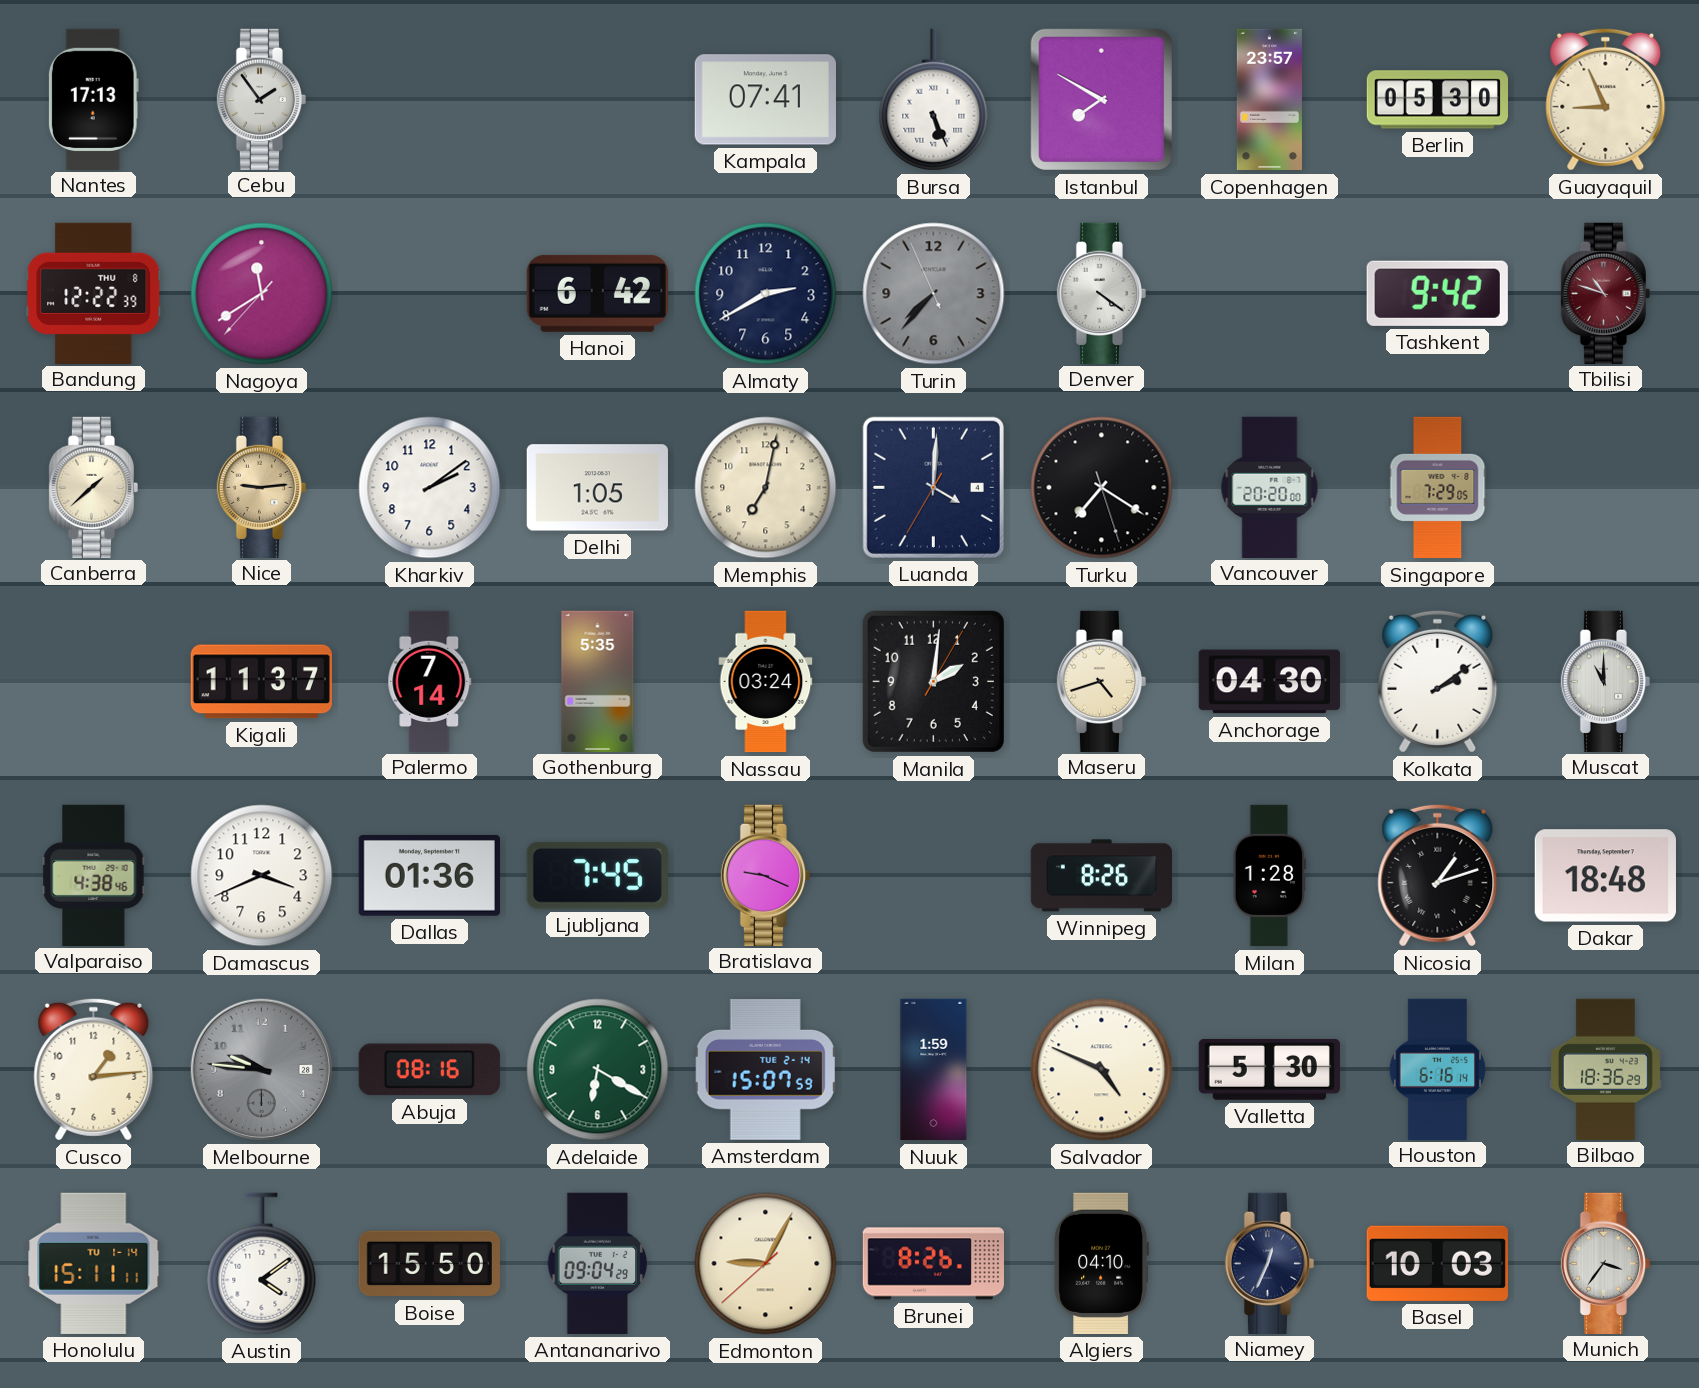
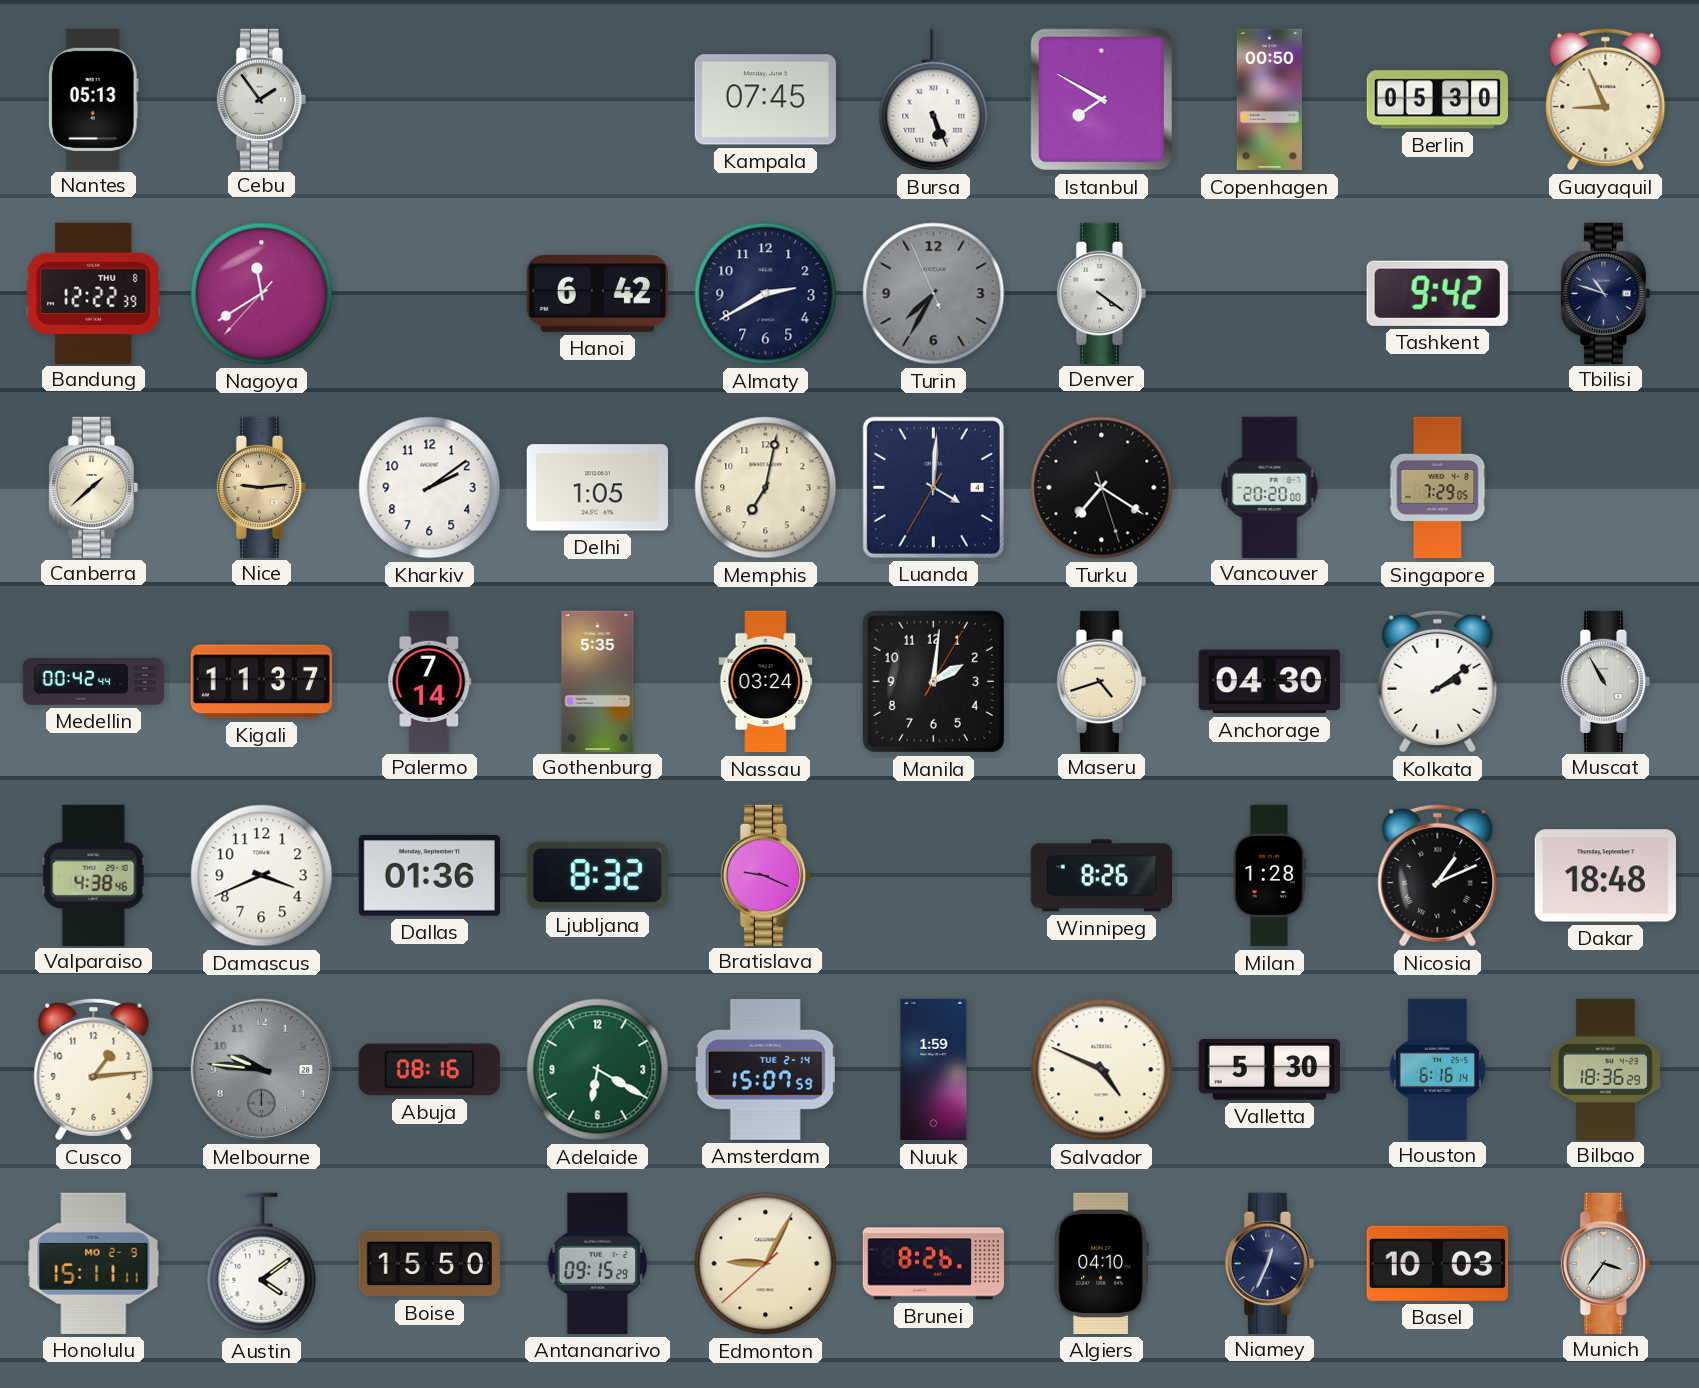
Nantes: 17:13 -> 05:13
Kampala: 07:41 -> 07:45
Copenhagen: 23:57 -> 00:50
Turin: 7:36 -> 7:34
Tbilisi dial: burgundy -> navy
Medellin: none -> 00:42
Muscat: 11:00 -> 10:55
Ljubljana: 7:45 -> 8:32
Nicosia: 1:12 -> 1:11
Honolulu date: TU 1-14 -> MO 2-9
Antananarivo: 09:04 -> 09:15
